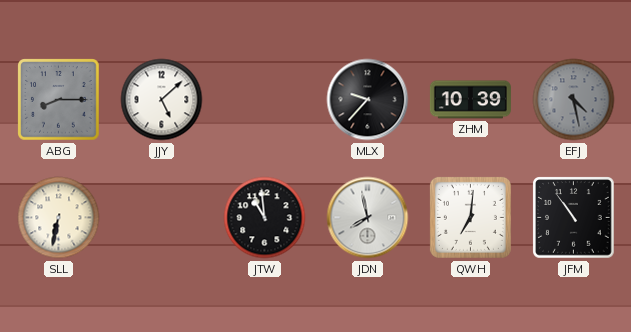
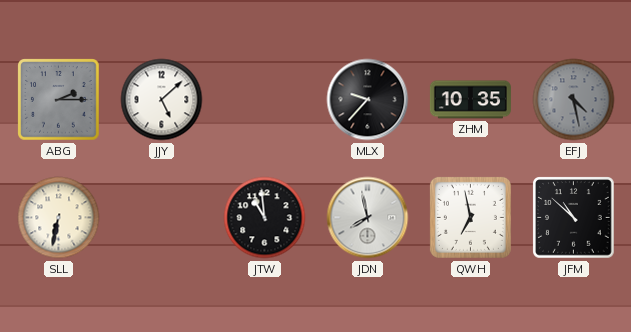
ABG: 8:15 -> 2:15
ZHM: 10:39 -> 10:35
QWH: 7:01 -> 6:58
JFM: 10:54 -> 10:52
